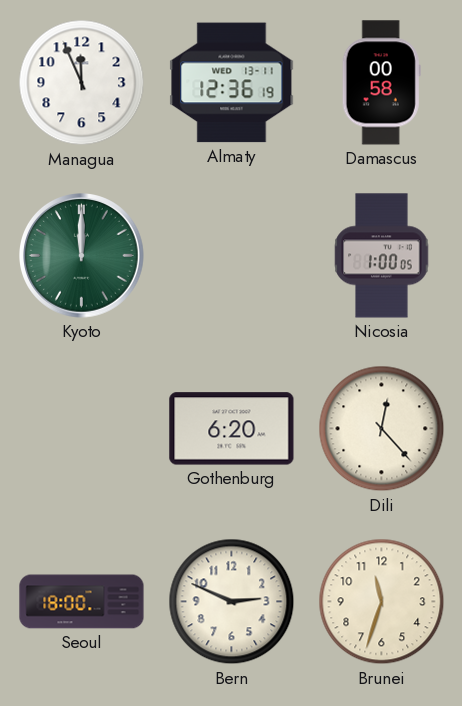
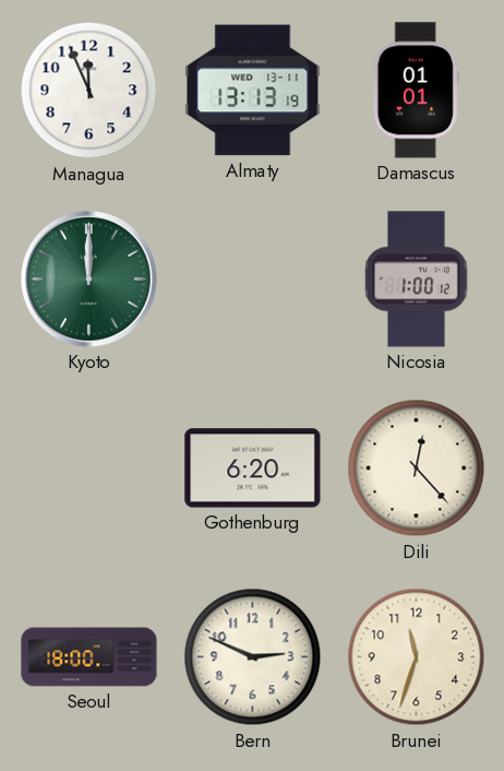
Almaty: 12:36 -> 13:13
Damascus: 00:58 -> 01:01
Nicosia: 1:00:05 -> 1:00:12
